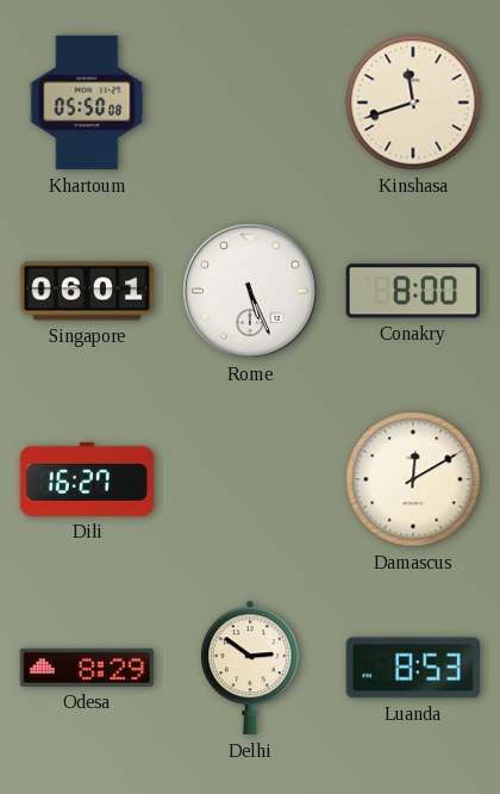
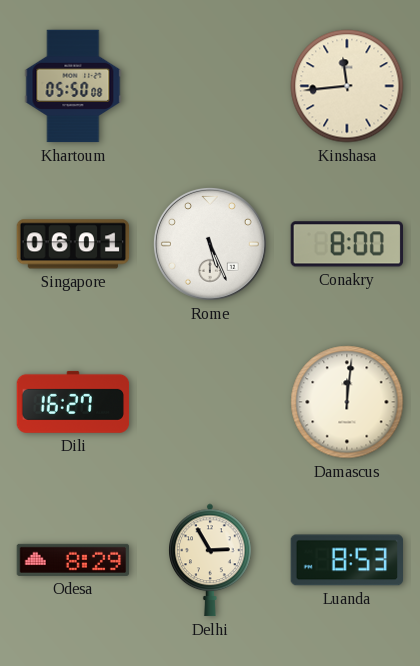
Kinshasa: 11:42 -> 11:44
Damascus: 12:10 -> 12:01
Delhi: 2:51 -> 2:55
